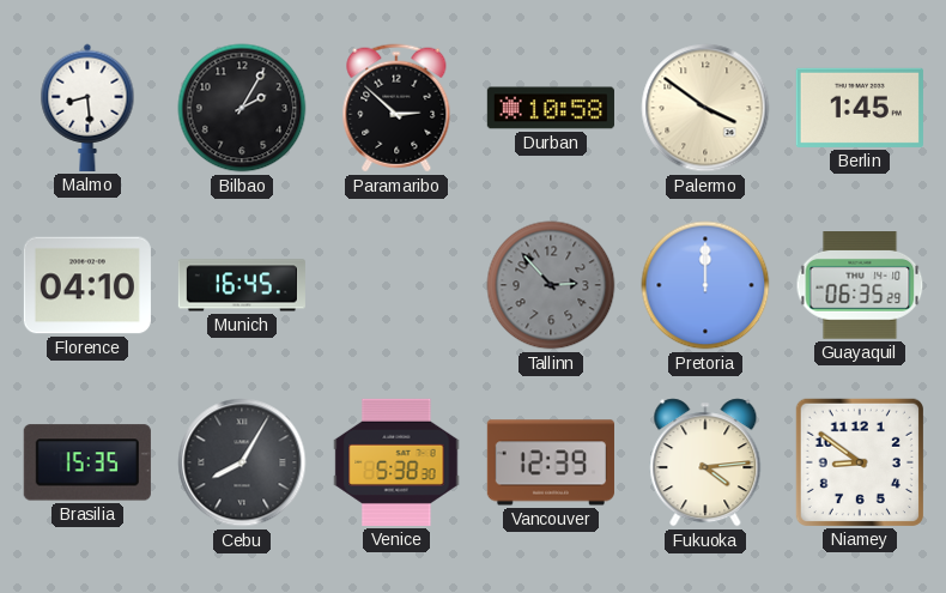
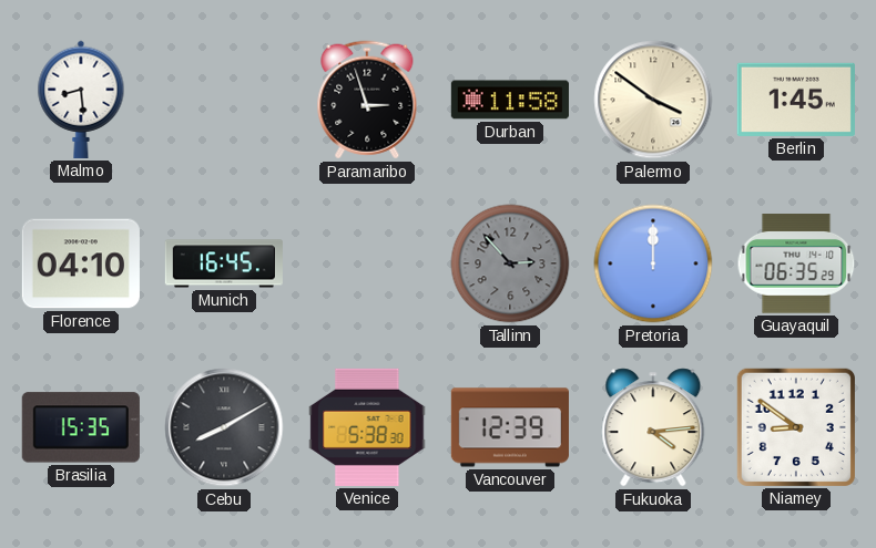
Bilbao: 2:05 -> none
Paramaribo: 2:52 -> 2:57
Durban: 10:58 -> 11:58
Cebu: 8:05 -> 8:10
